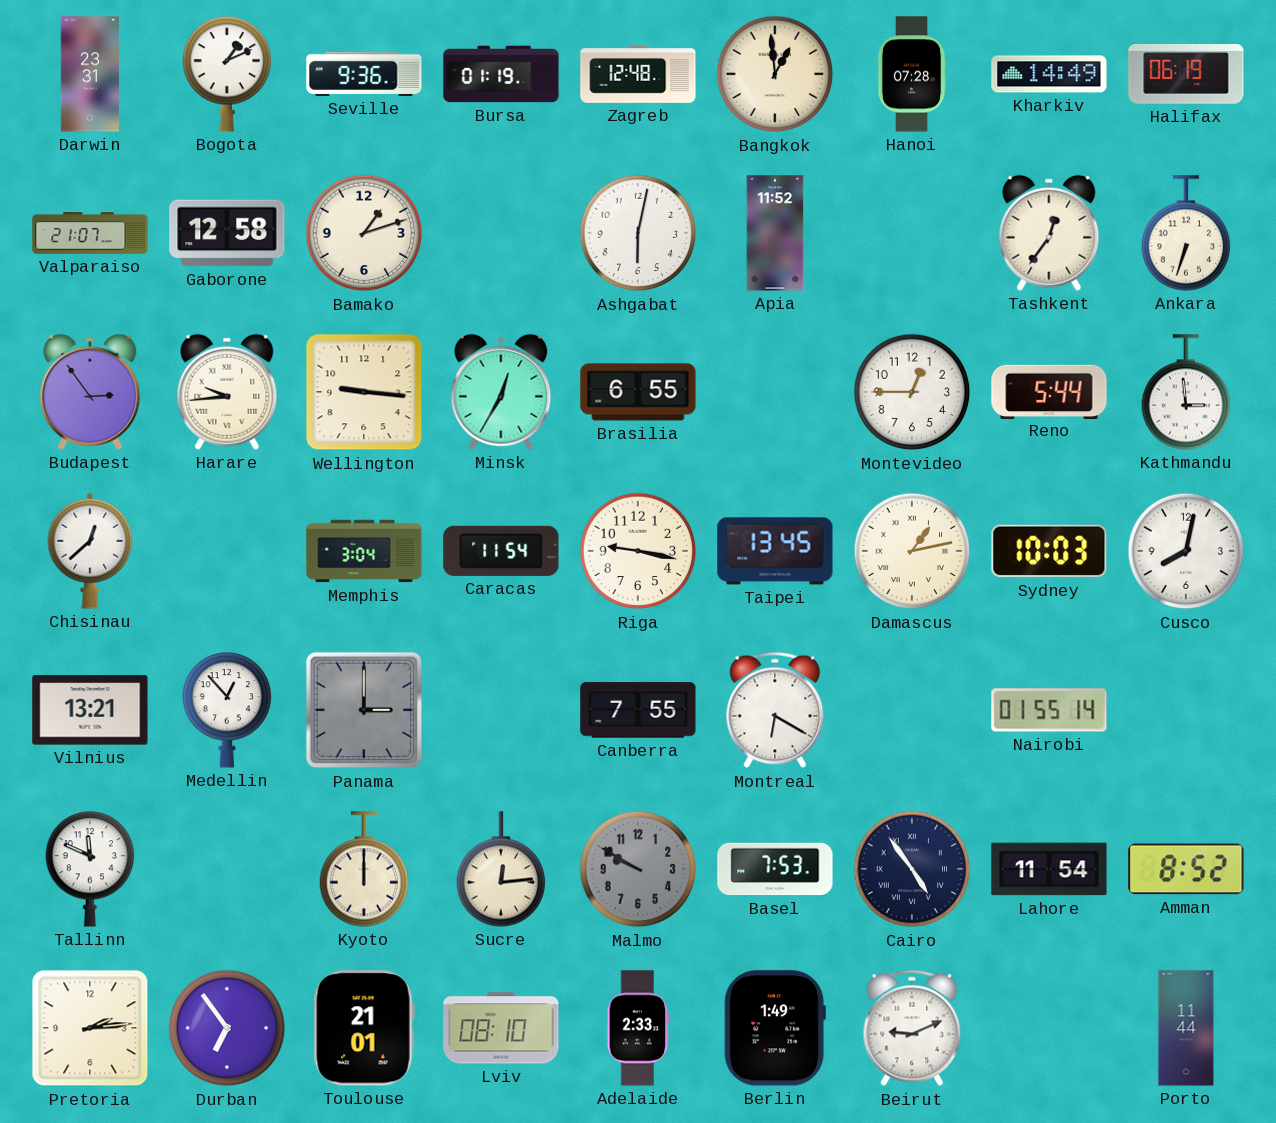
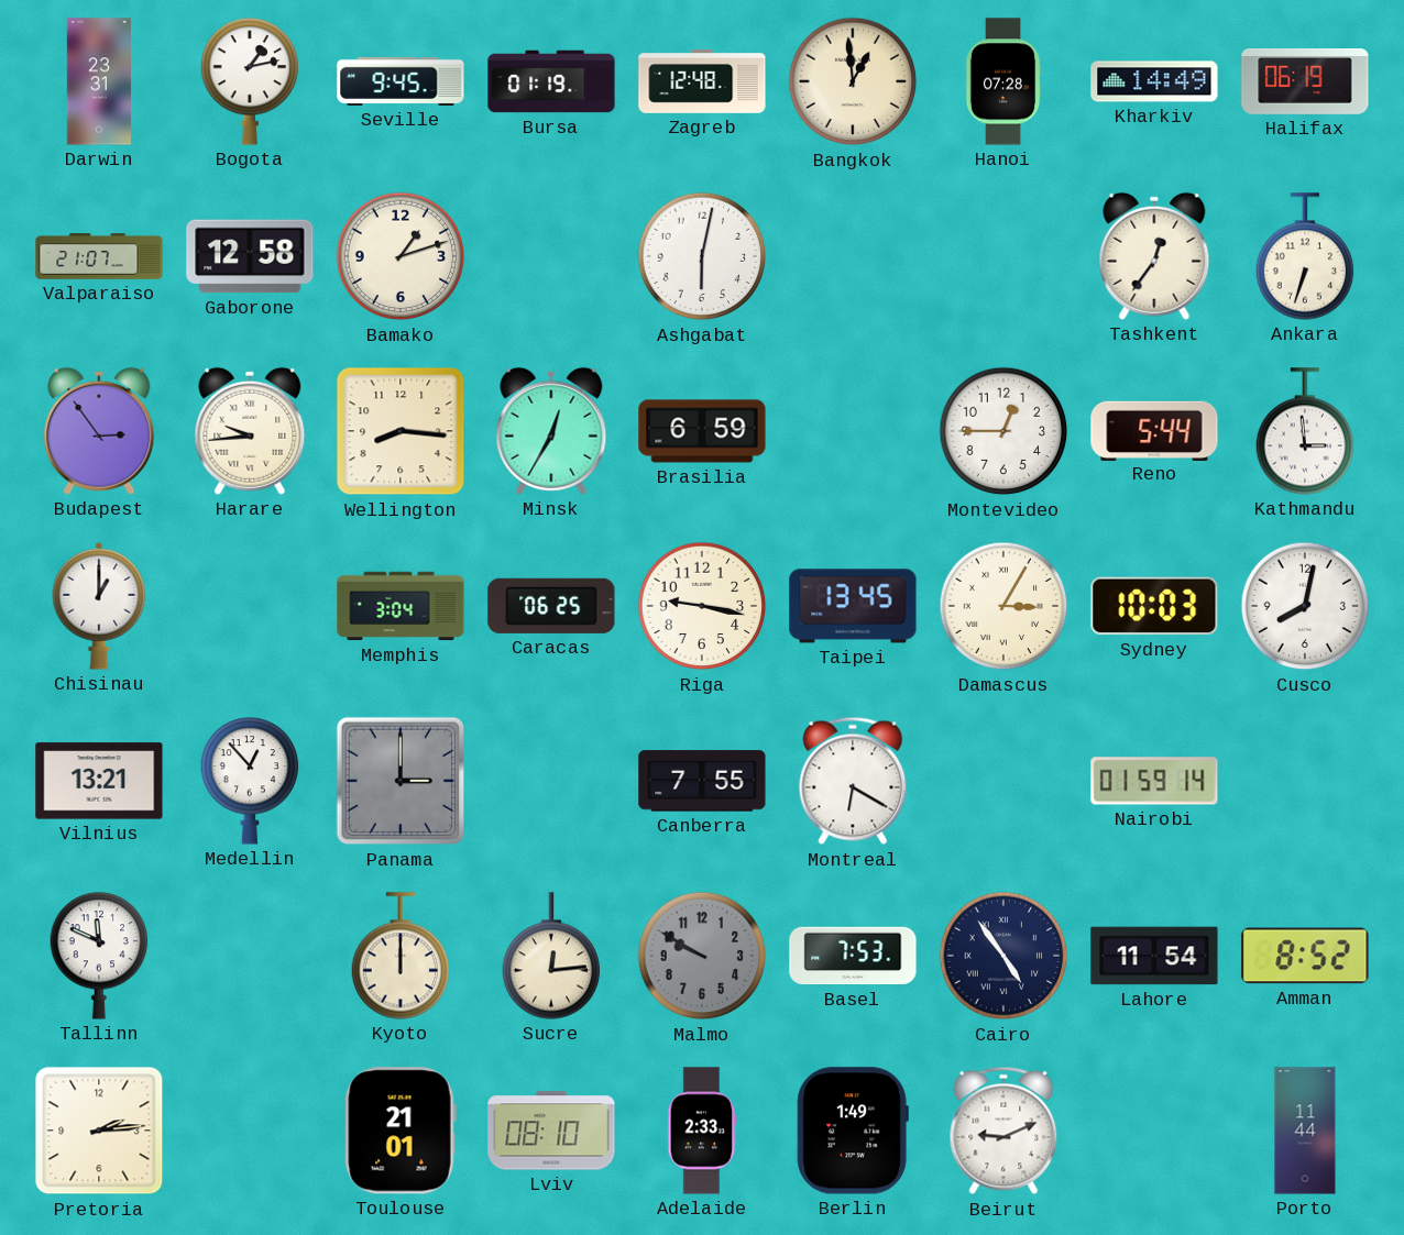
Bogota: 1:11 -> 1:13
Seville: 9:36 -> 9:45
Apia: 11:52 -> none
Wellington: 9:16 -> 8:16
Brasilia: 6:55 -> 6:59
Chisinau: 12:38 -> 1:00
Caracas: 11:54 -> 06:25
Damascus: 1:13 -> 3:05
Nairobi: 01:55 -> 01:59
Durban: 6:54 -> none
